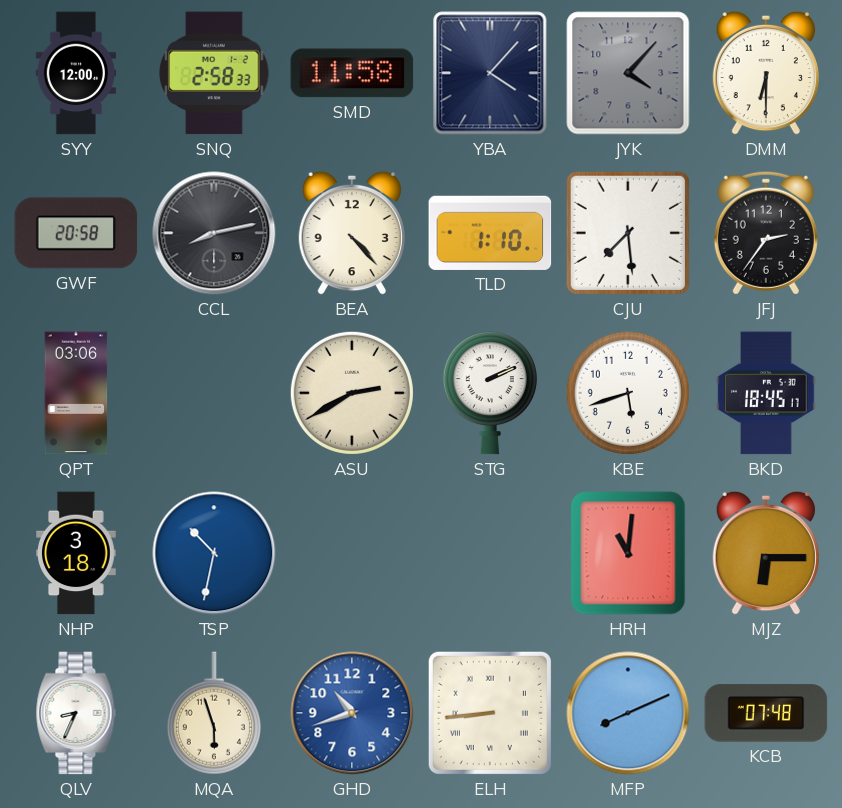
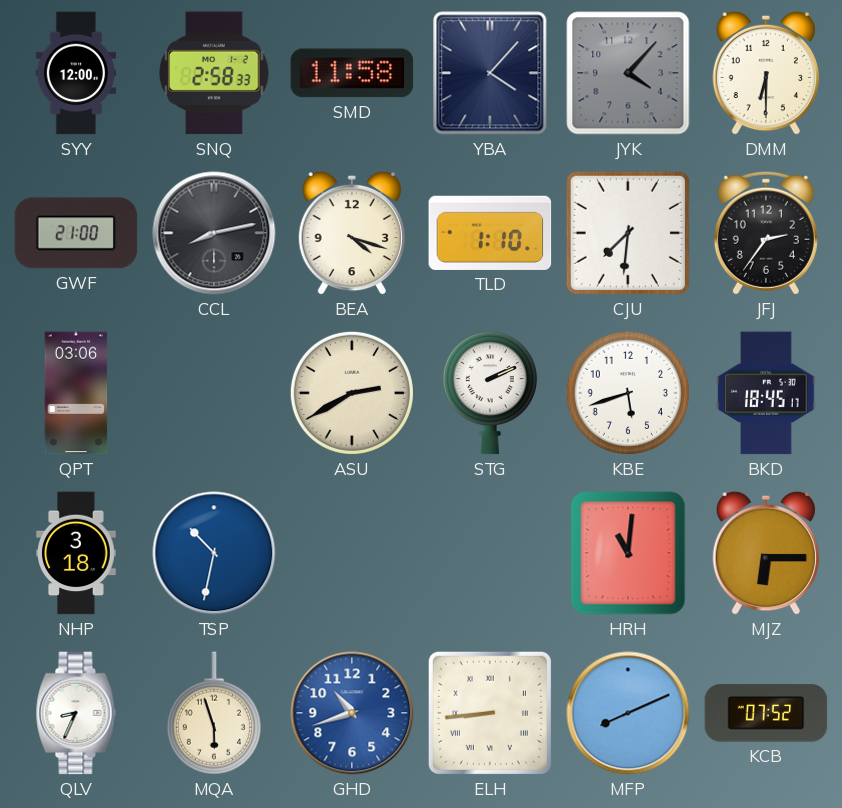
GWF: 20:58 -> 21:00
BEA: 4:23 -> 4:18
CJU: 7:29 -> 7:31
KCB: 07:48 -> 07:52
